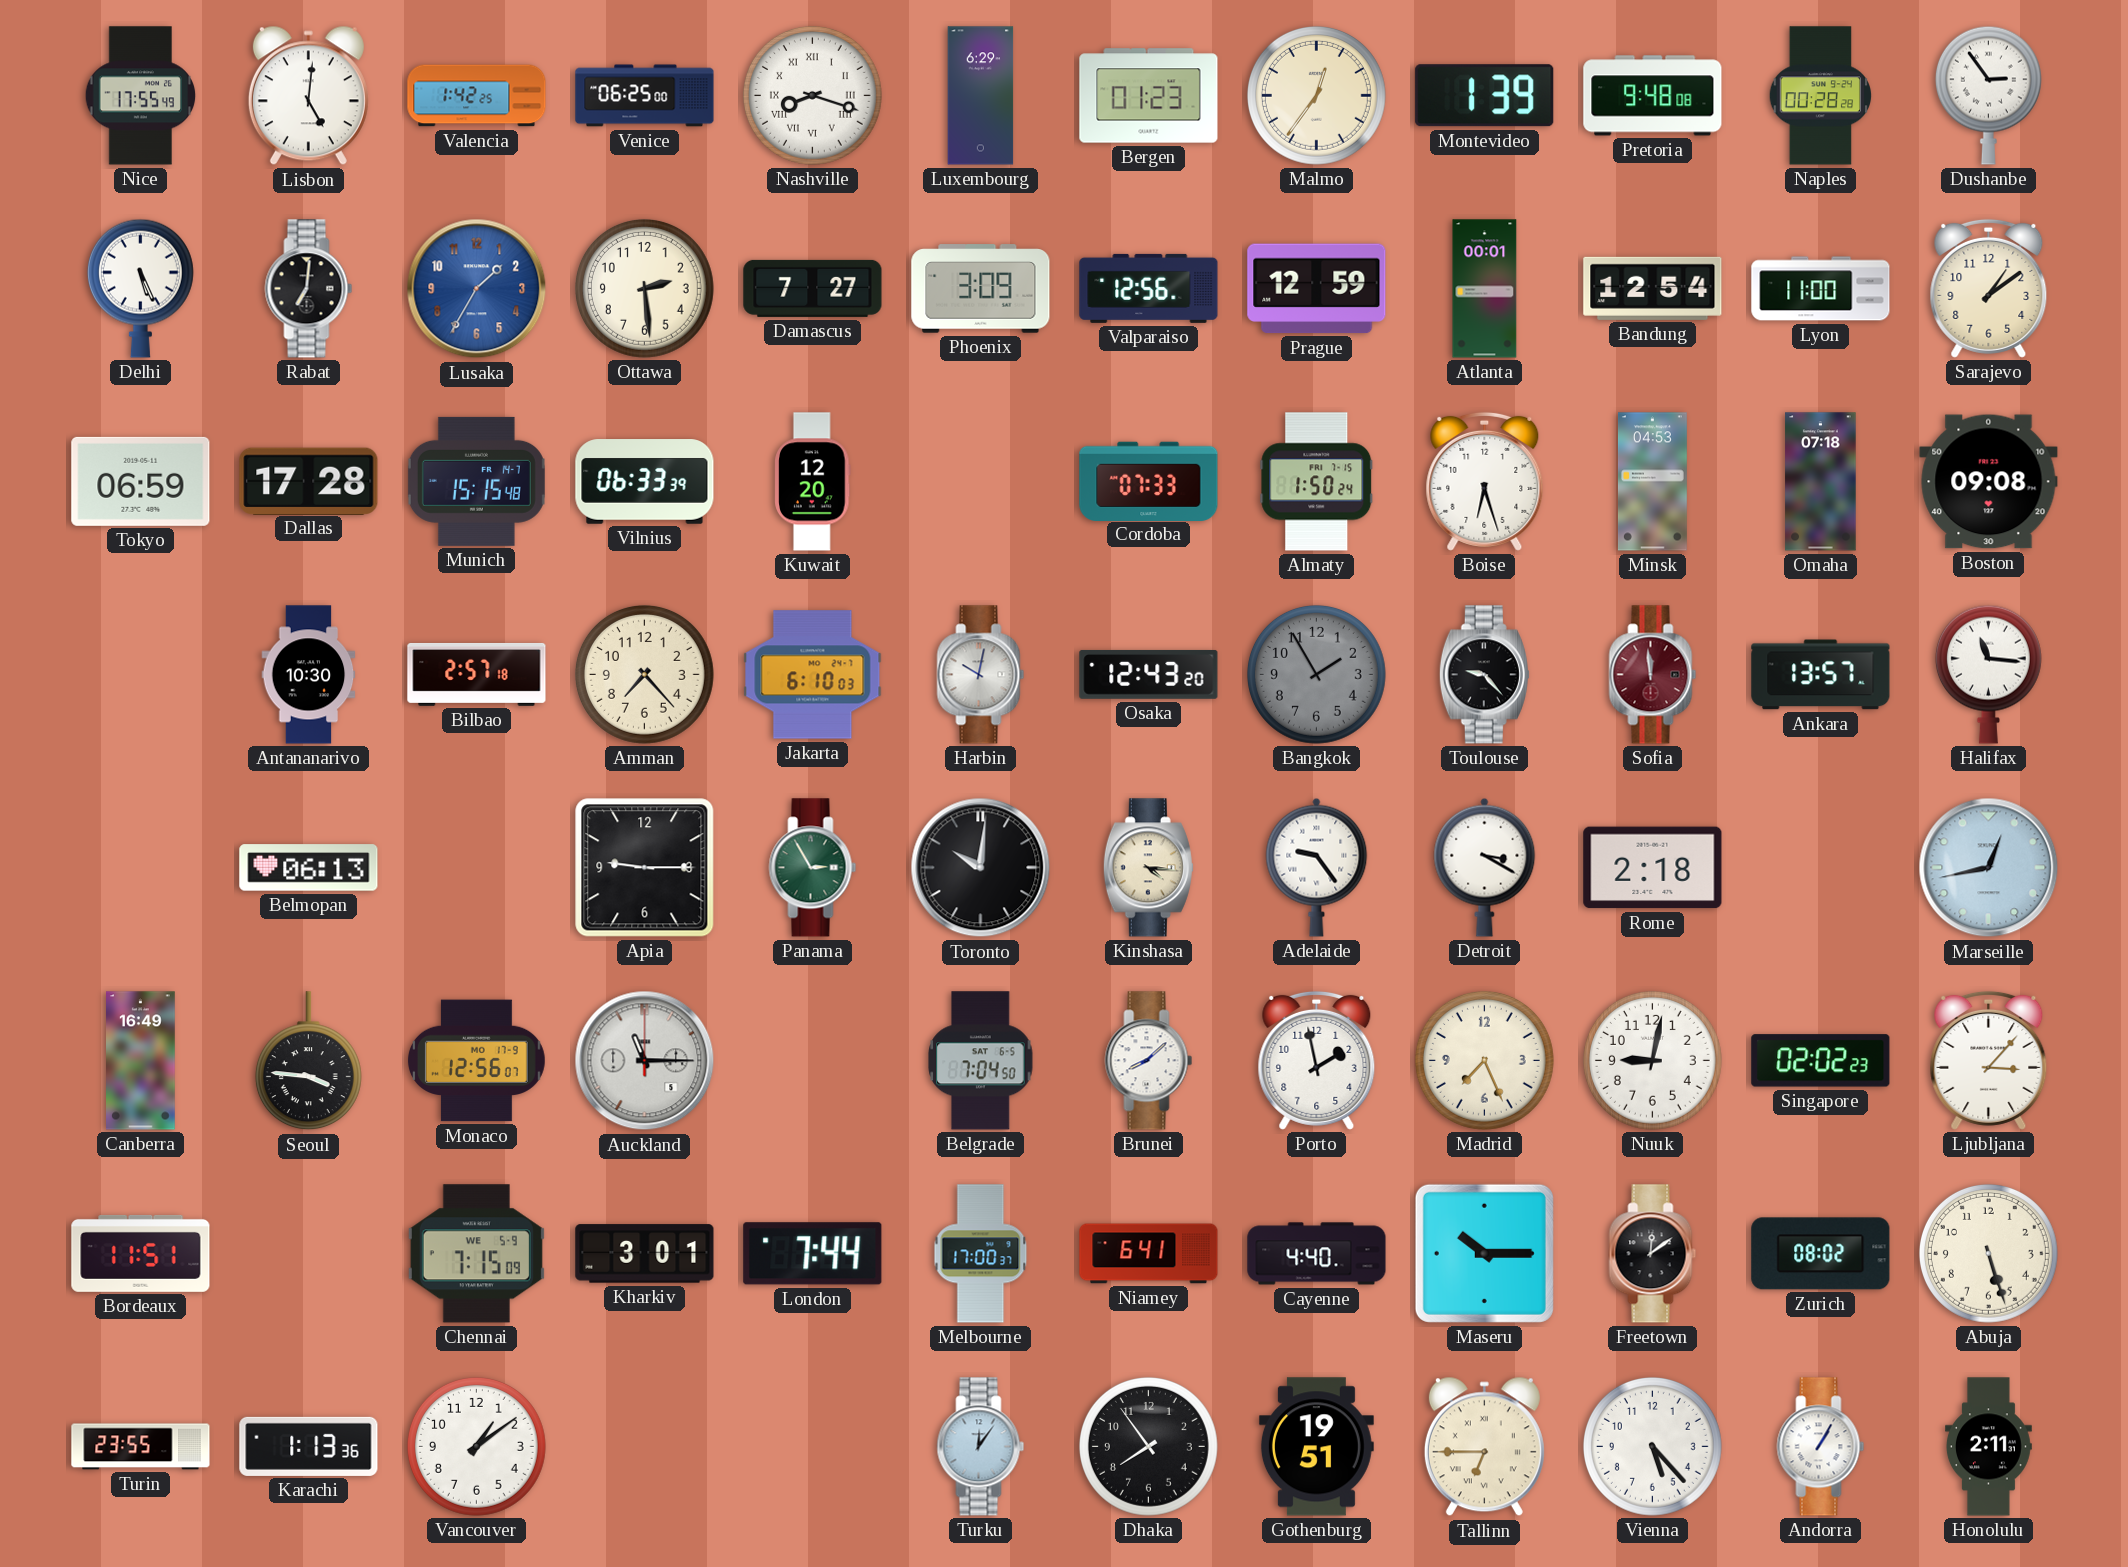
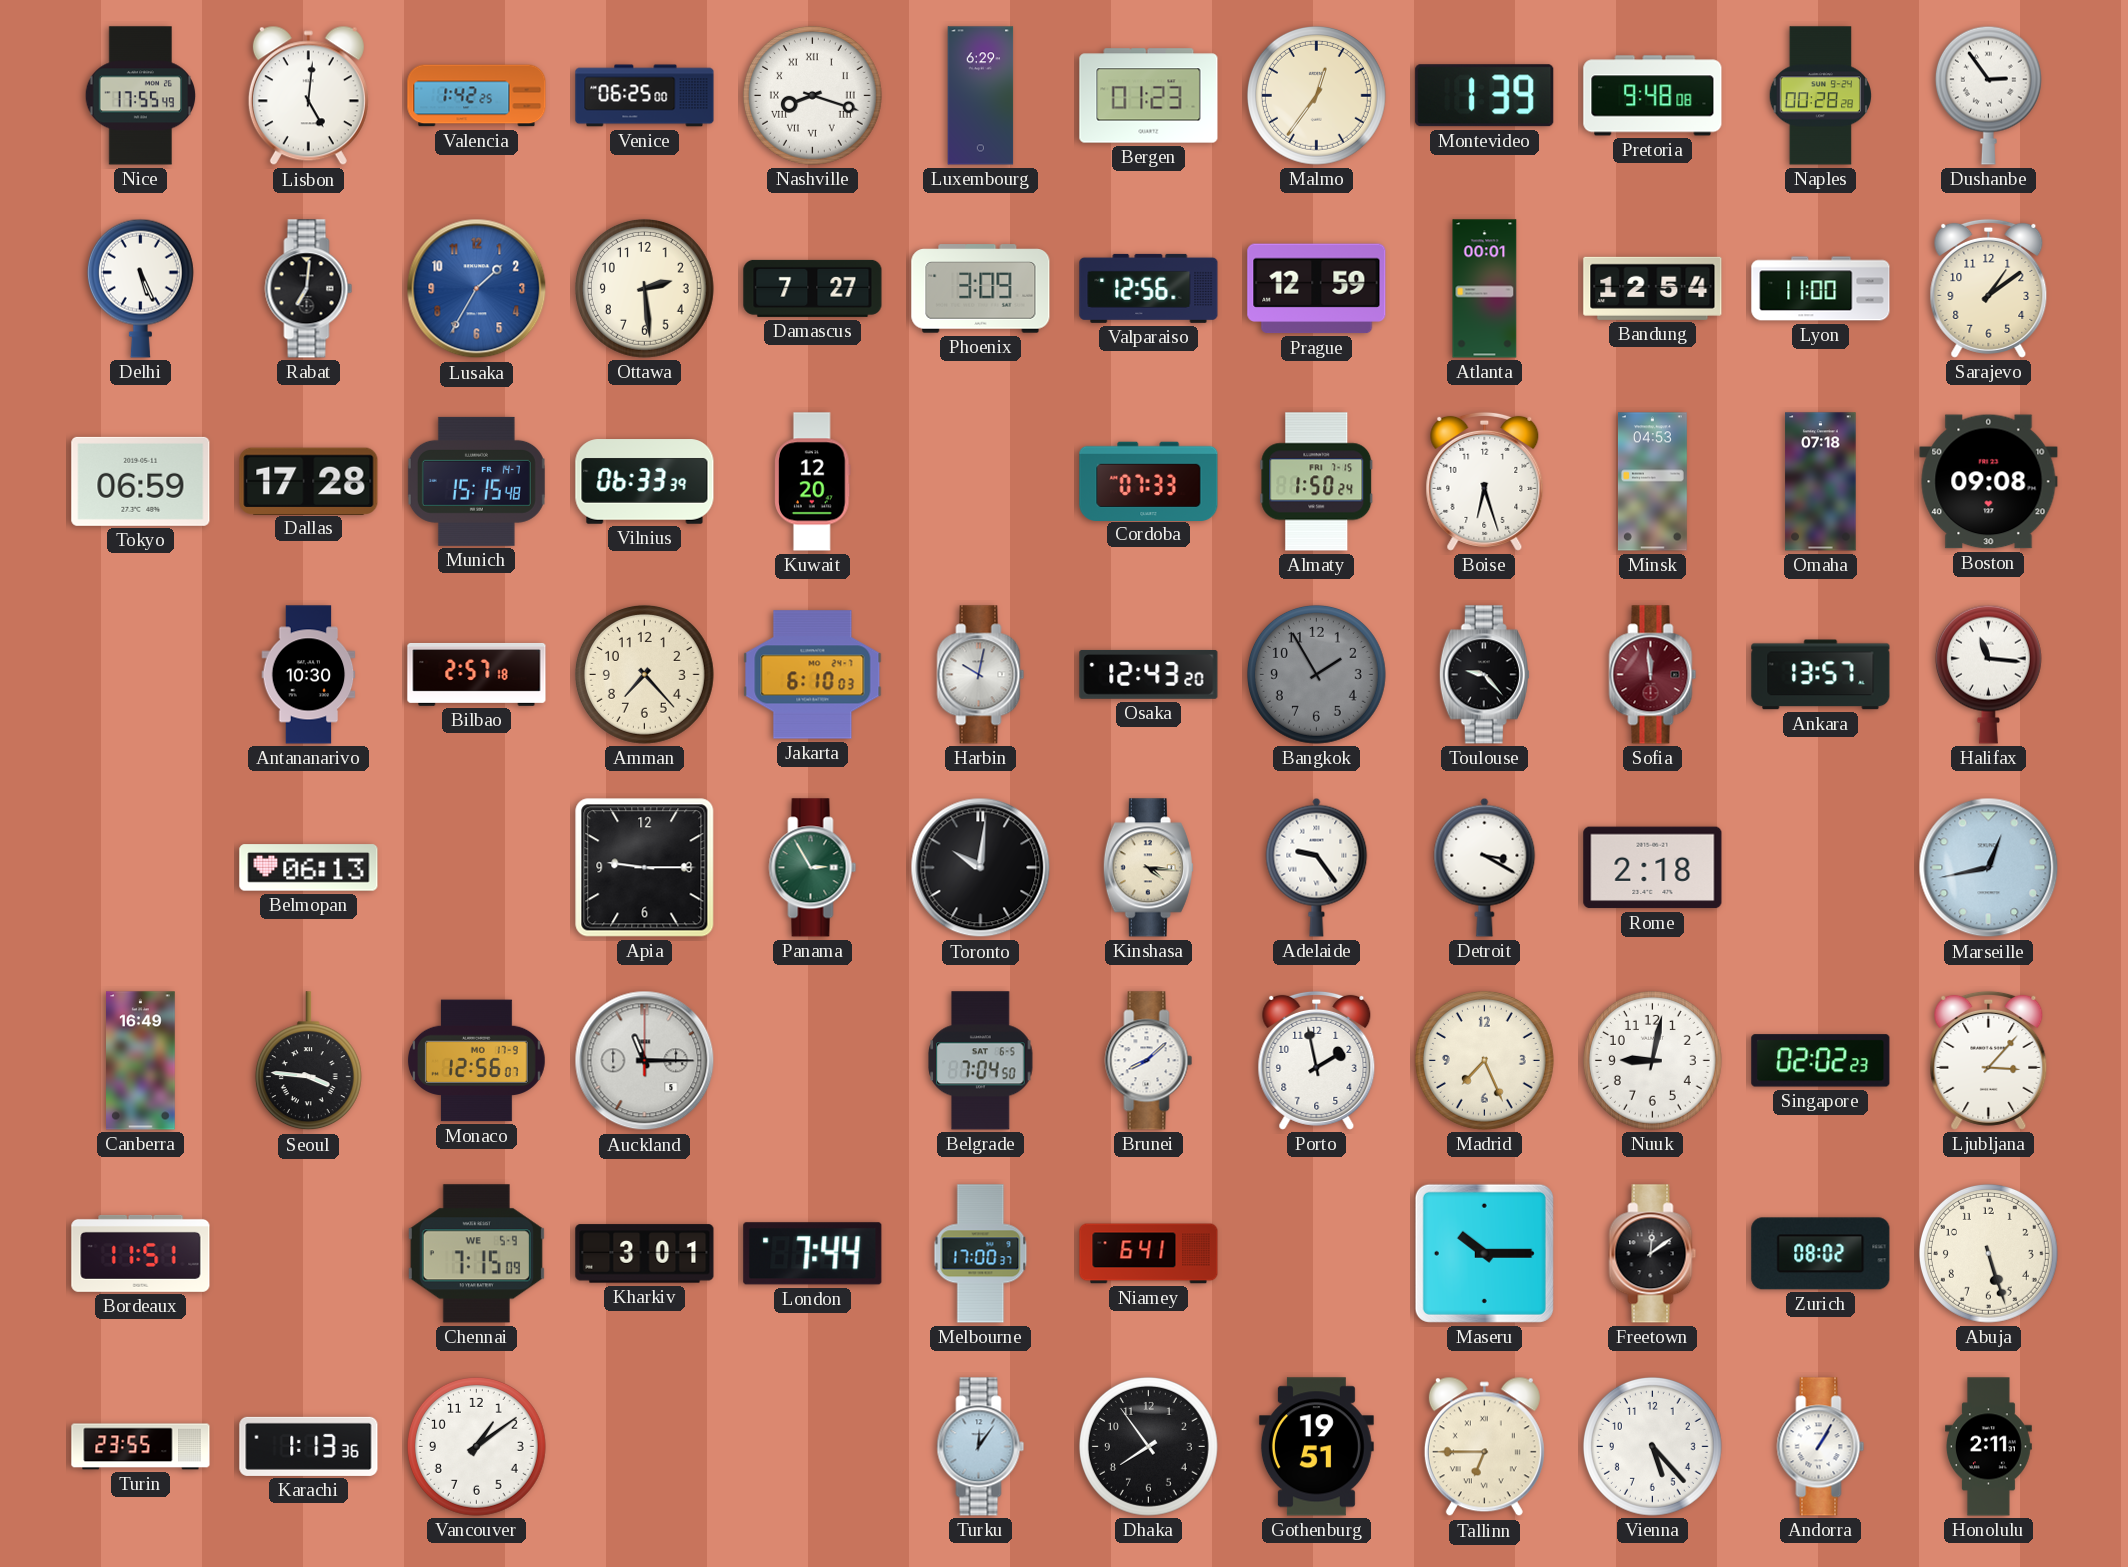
Cayenne: 4:40 -> none
